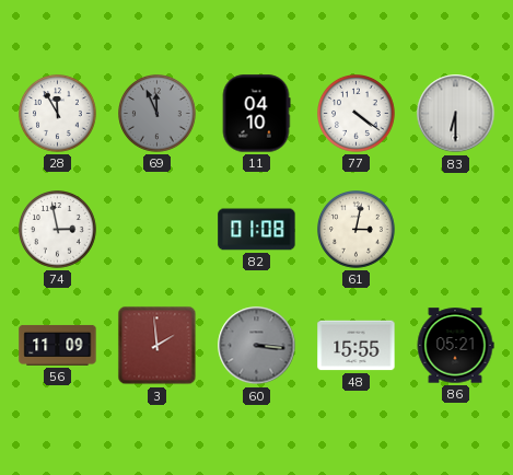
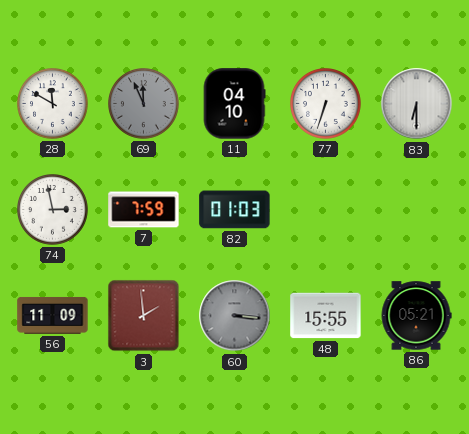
28: 11:55 -> 11:50
77: 4:21 -> 6:33
7: none -> 7:59
82: 01:08 -> 01:03
61: 3:02 -> none
